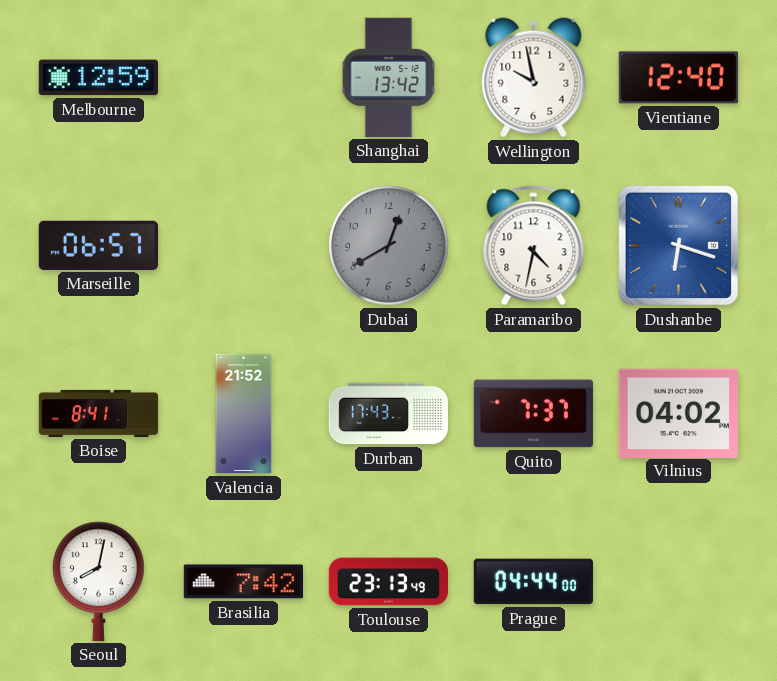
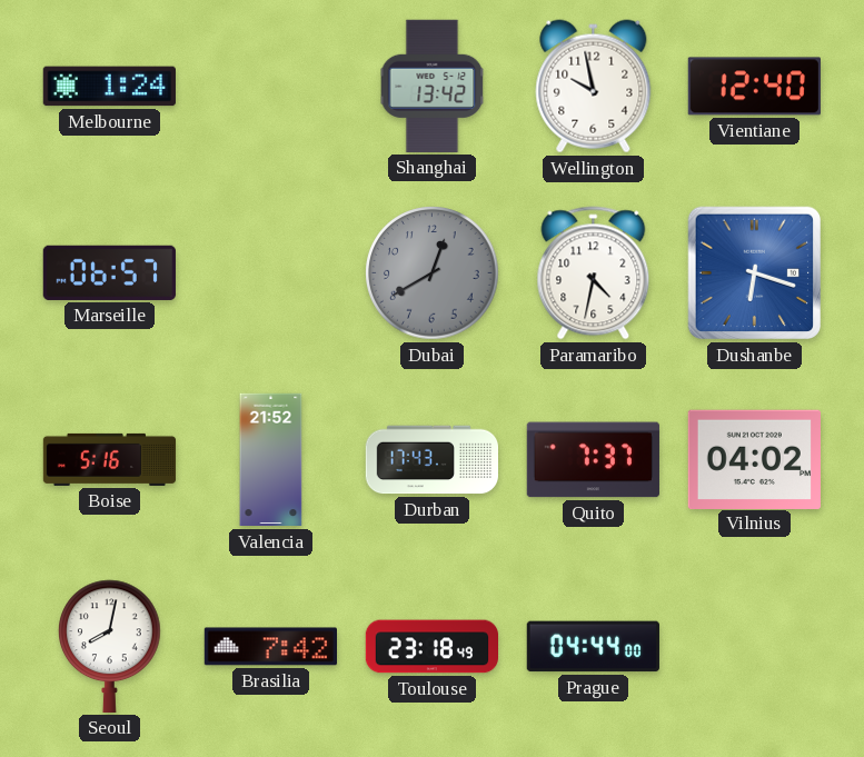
Melbourne: 12:59 -> 1:24
Boise: 8:41 -> 5:16
Toulouse: 23:13 -> 23:18
